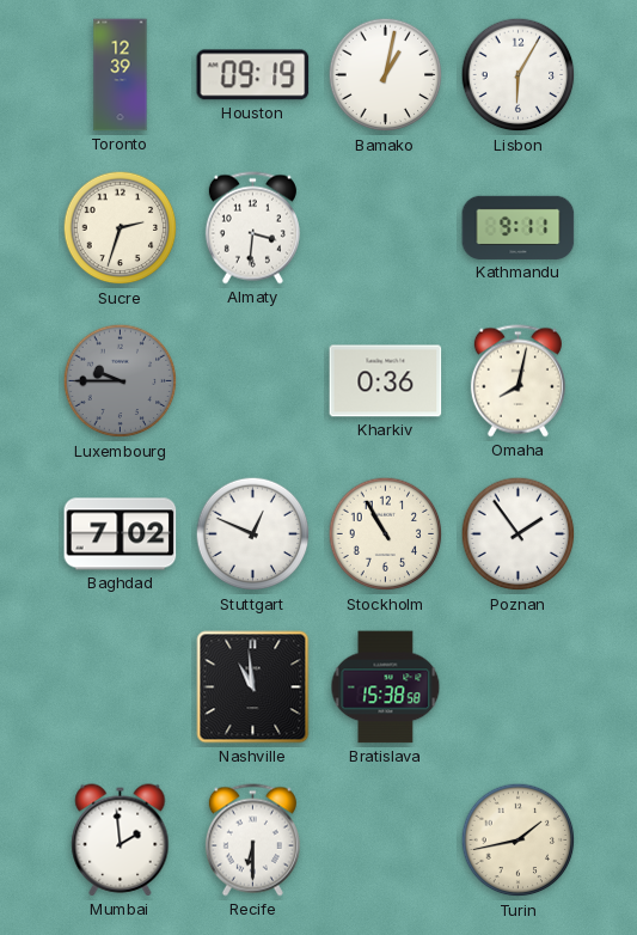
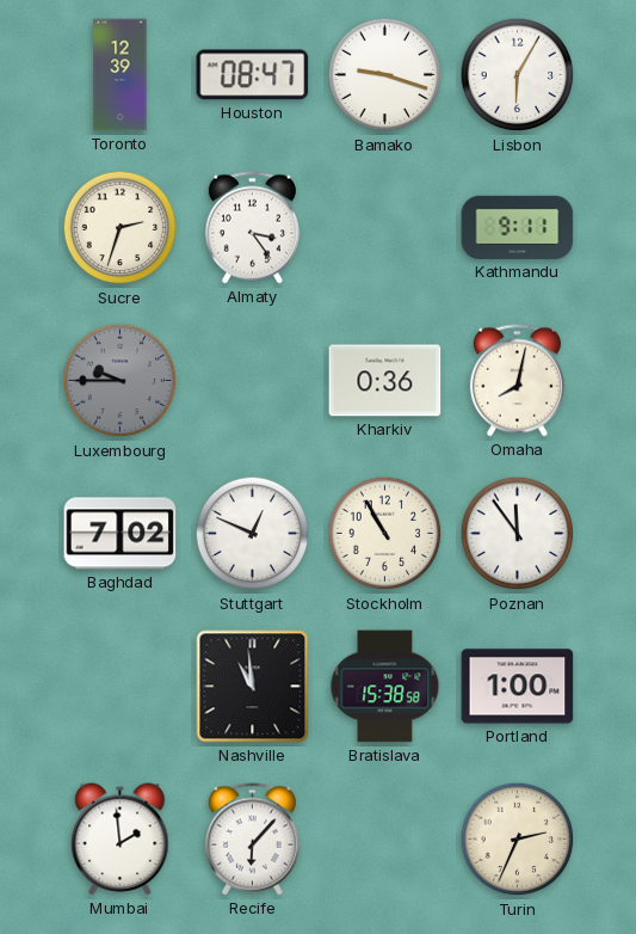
Houston: 09:19 -> 08:47
Bamako: 1:02 -> 9:18
Almaty: 3:31 -> 3:24
Poznan: 1:54 -> 11:54
Portland: none -> 1:00
Recife: 6:30 -> 6:07
Turin: 1:43 -> 2:34
